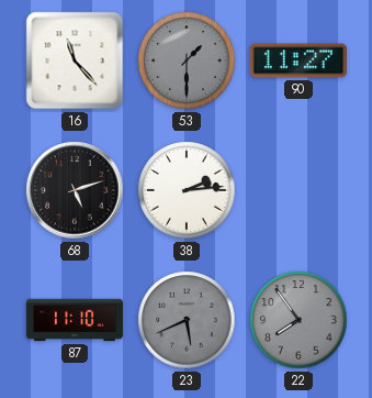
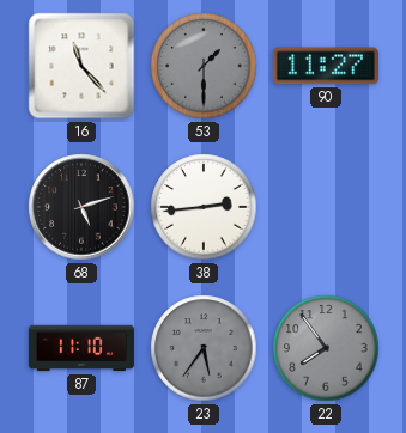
38: 2:14 -> 2:44
23: 5:41 -> 5:36
